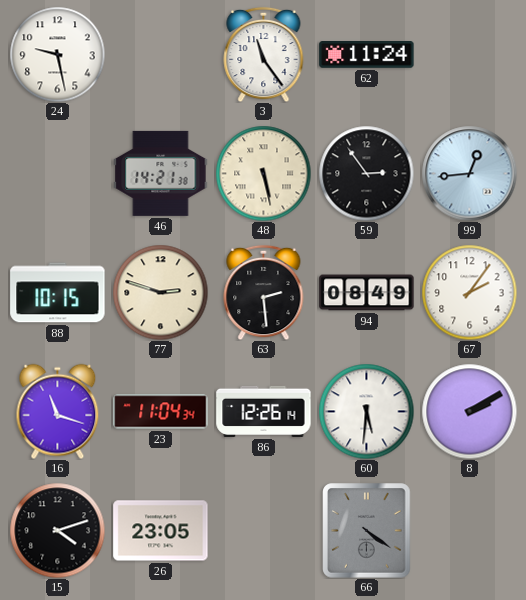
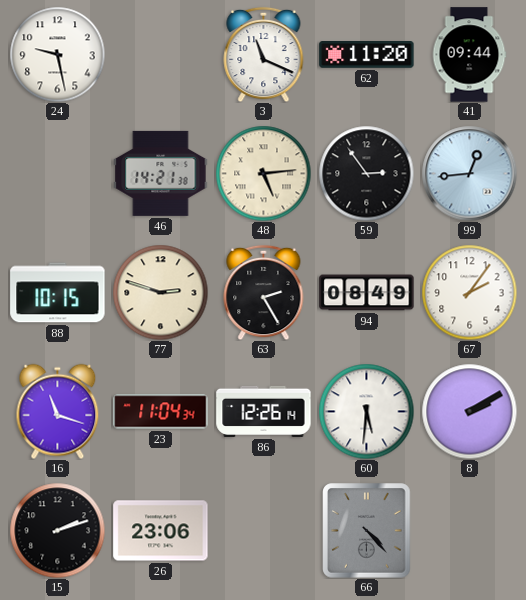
3: 11:24 -> 11:19
62: 11:24 -> 11:20
41: none -> 09:44
48: 5:28 -> 5:14
63: 2:29 -> 2:25
15: 4:12 -> 2:12
26: 23:05 -> 23:06
66: 4:21 -> 4:23
